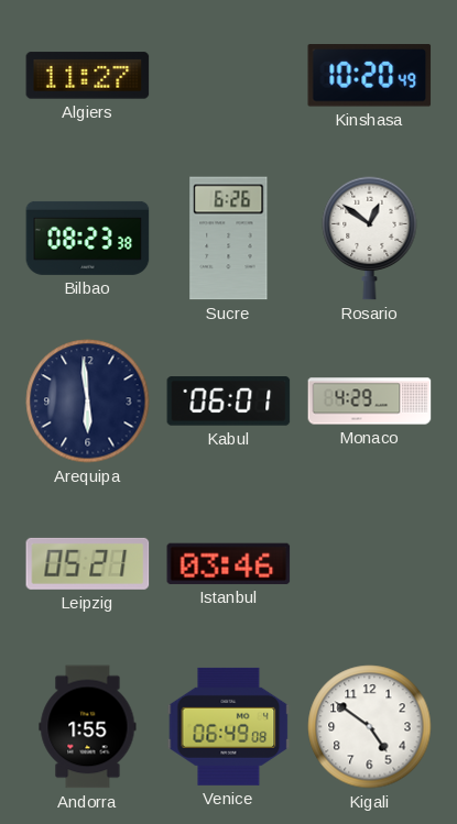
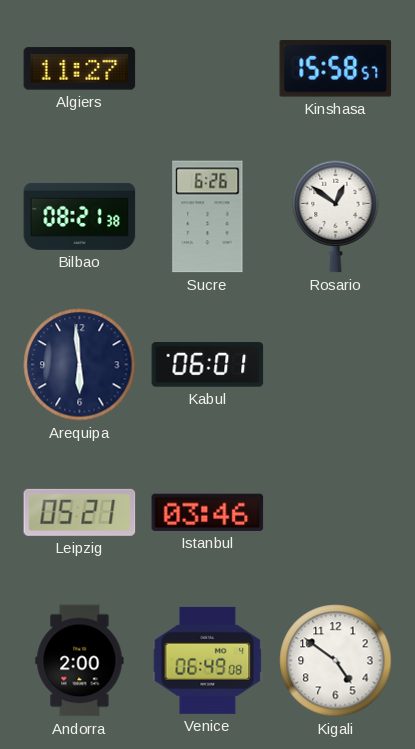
Kinshasa: 10:20 -> 15:58
Bilbao: 08:23 -> 08:21
Monaco: 4:29 -> none
Andorra: 1:55 -> 2:00
